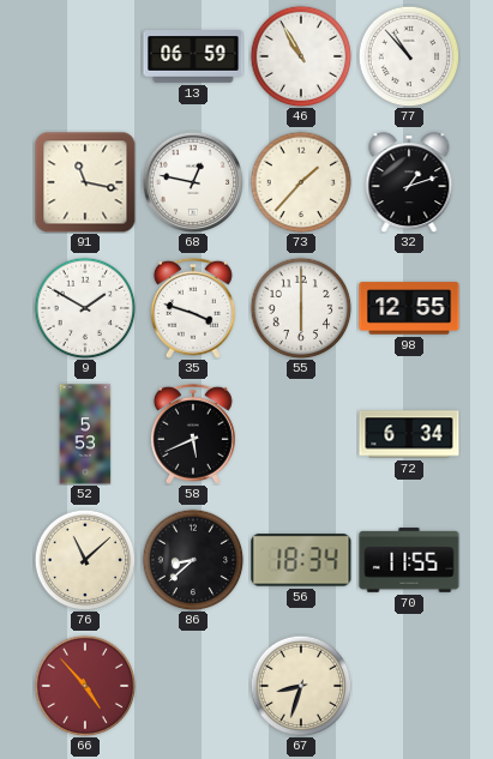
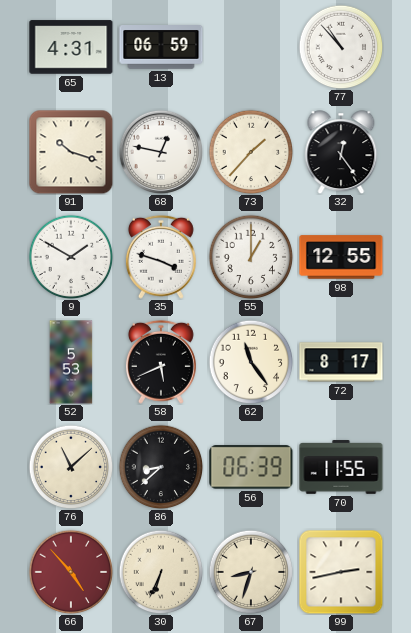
65: none -> 4:31
46: 10:55 -> none
91: 11:17 -> 10:18
32: 1:12 -> 12:24
55: 6:00 -> 1:00
62: none -> 11:24
72: 6:34 -> 8:17
56: 18:34 -> 06:39
30: none -> 6:34
99: none -> 2:43
